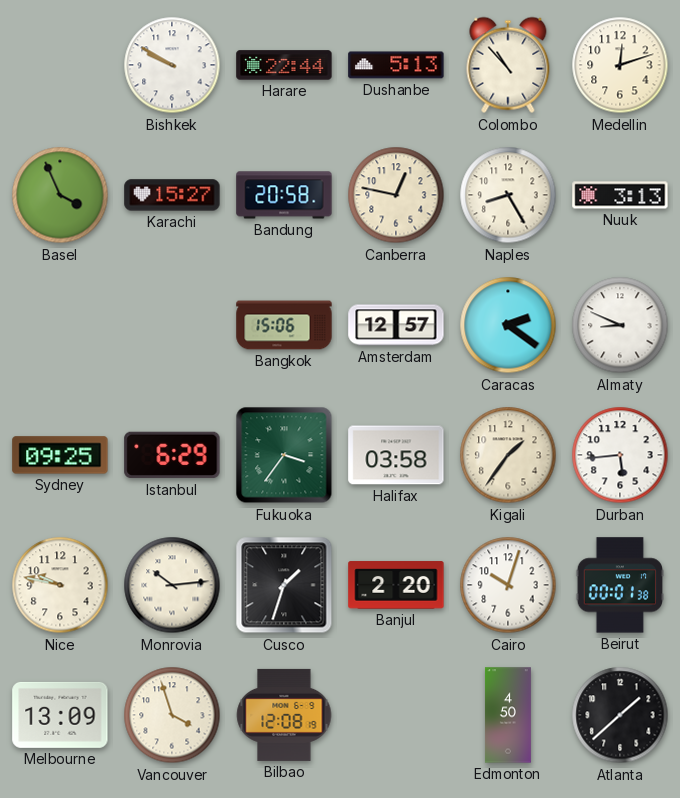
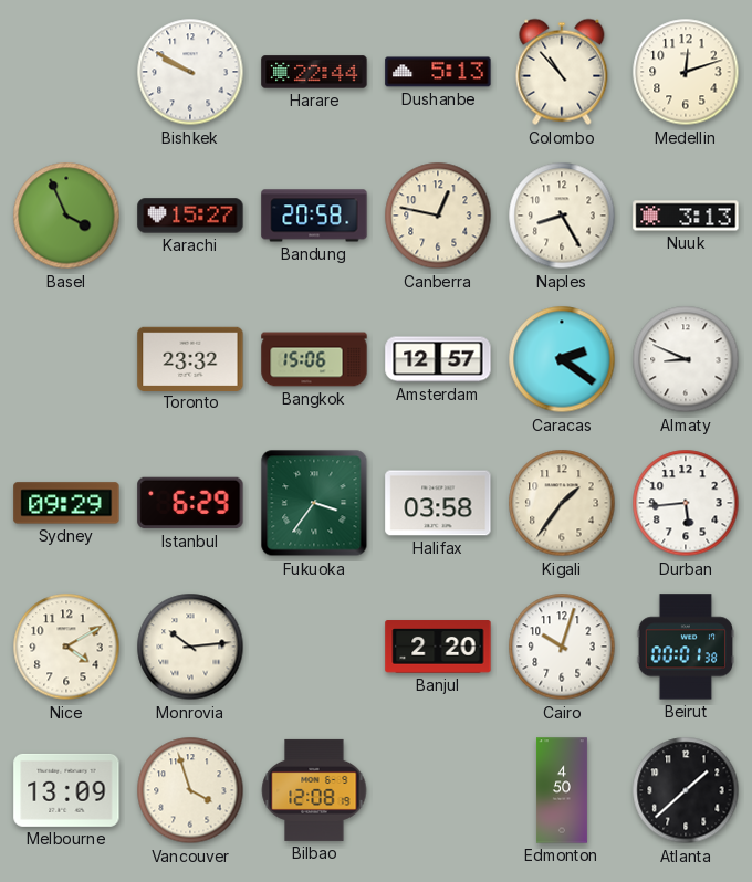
Toronto: none -> 23:32
Sydney: 09:25 -> 09:29
Nice: 9:47 -> 4:10
Cusco: 1:33 -> none
